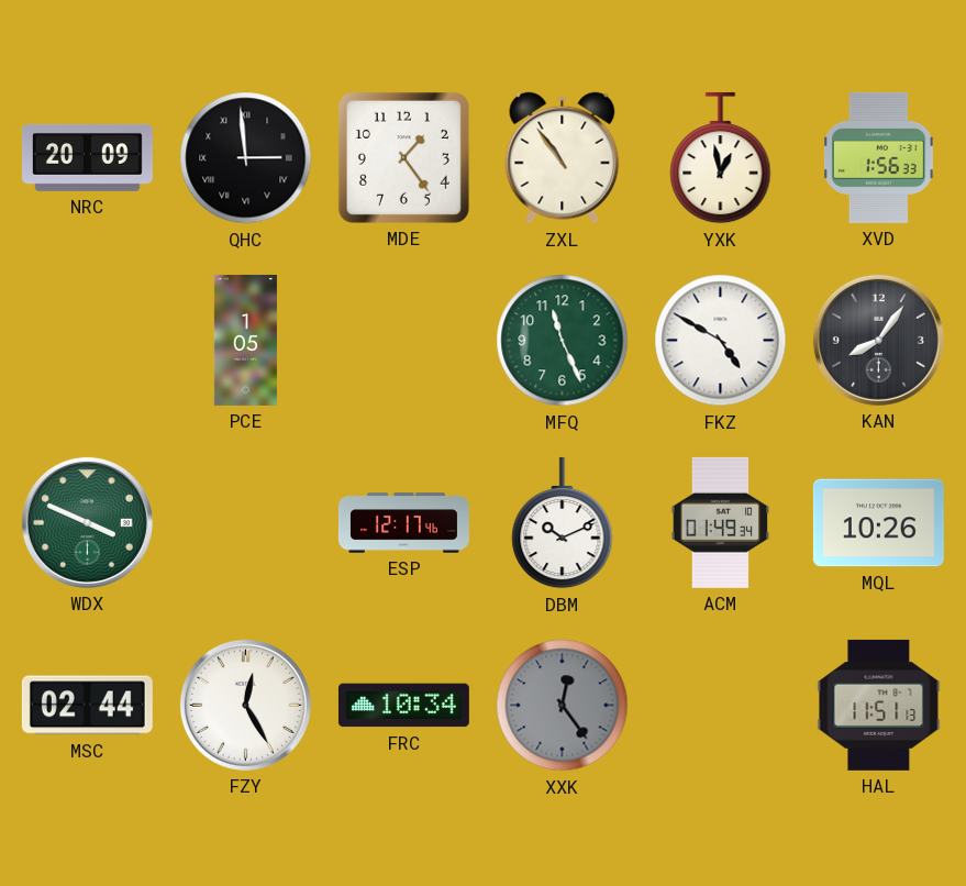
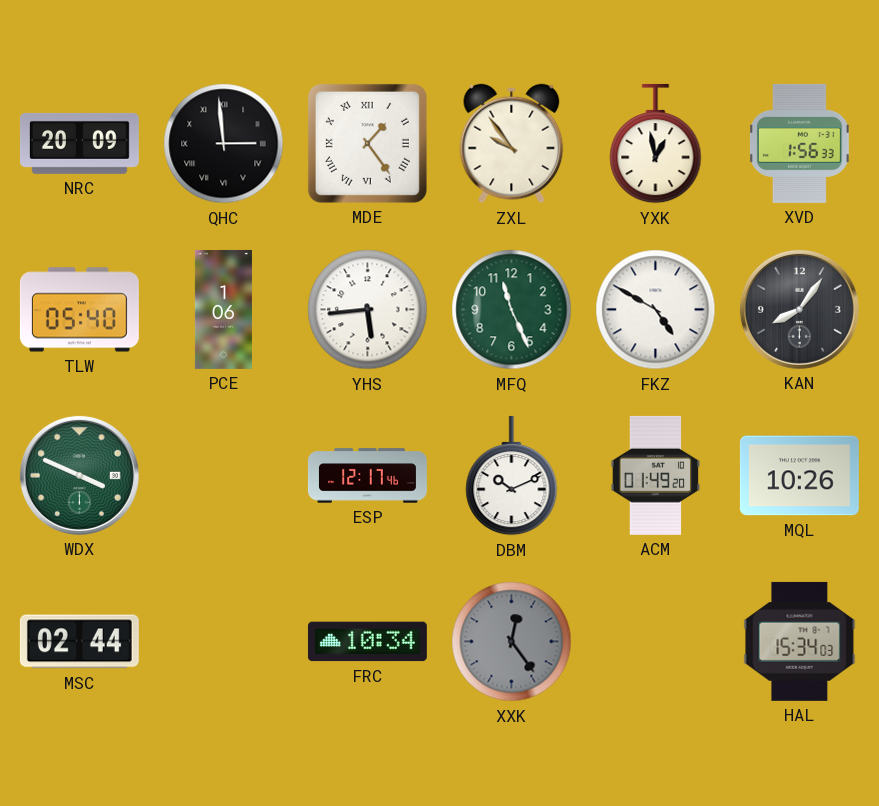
MDE numerals: Arabic -> Roman
ZXL: 10:54 -> 9:54
TLW: none -> 05:40
PCE: 1:05 -> 1:06
YHS: none -> 5:44
ACM: 01:49:34 -> 01:49:20
FZY: 12:25 -> none
HAL: 11:51 -> 15:34
